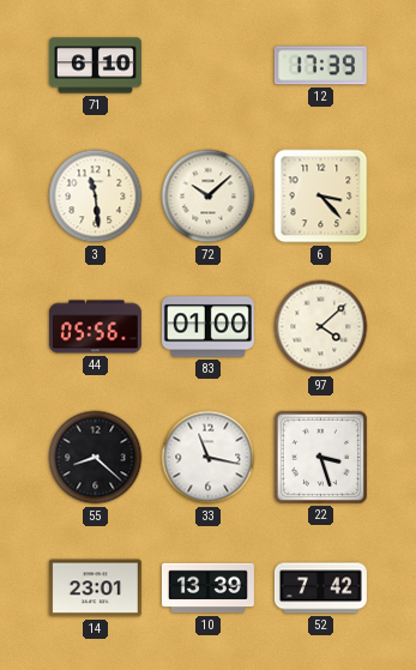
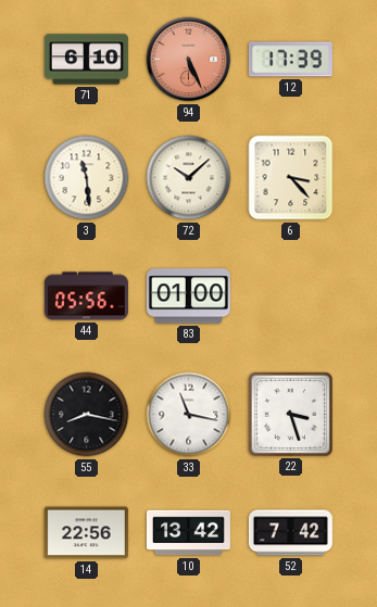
94: none -> 5:26
97: 4:08 -> none
55: 8:22 -> 8:17
14: 23:01 -> 22:56
10: 13:39 -> 13:42
